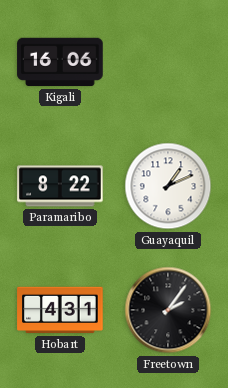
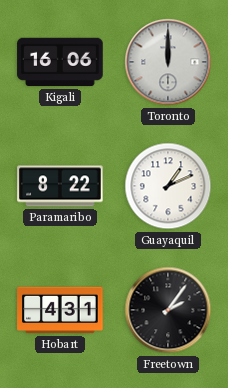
Toronto: none -> 12:00
